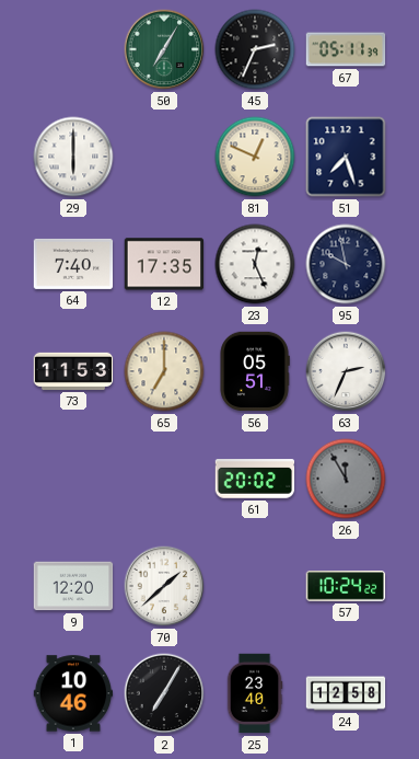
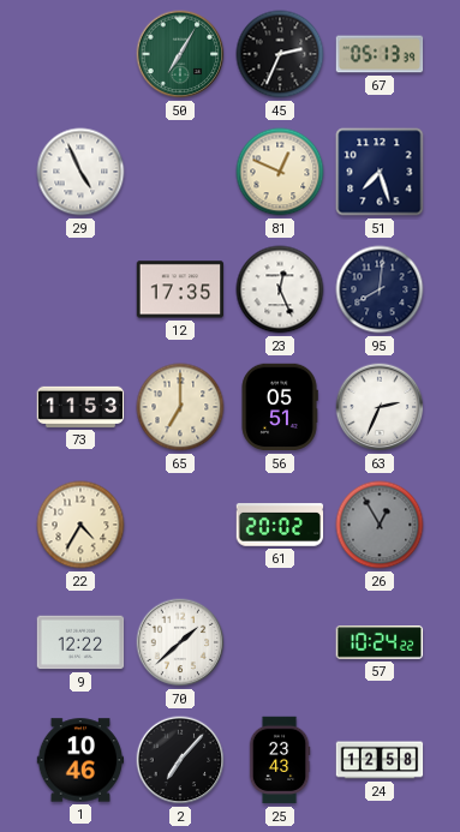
67: 05:11 -> 05:13
29: 6:00 -> 4:56
64: 7:40 -> none
95: 9:58 -> 8:01
22: none -> 4:35
26: 11:55 -> 12:55
9: 12:20 -> 12:22
2: 7:05 -> 7:07
25: 23:40 -> 23:43
